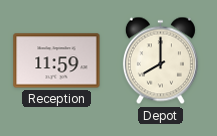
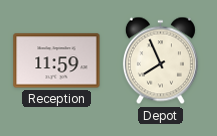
Depot: 8:00 -> 7:56
